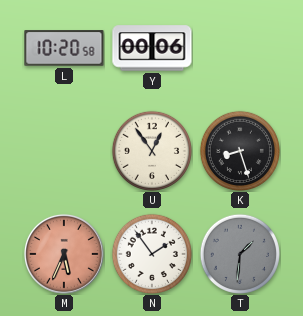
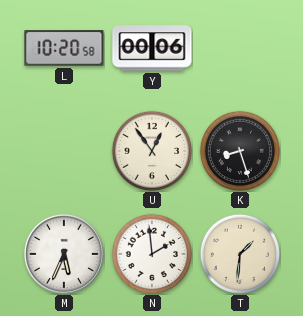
M dial: salmon -> white
N: 1:54 -> 1:59
T dial: grey -> cream
